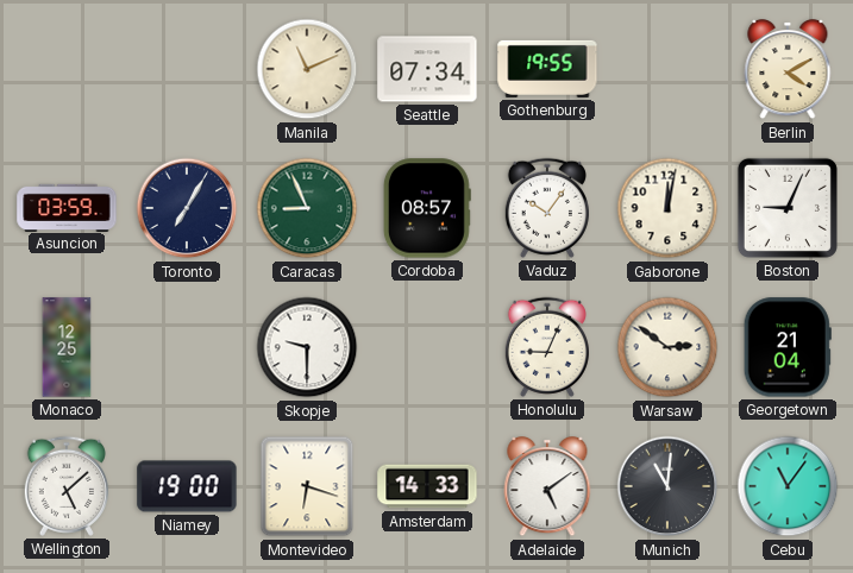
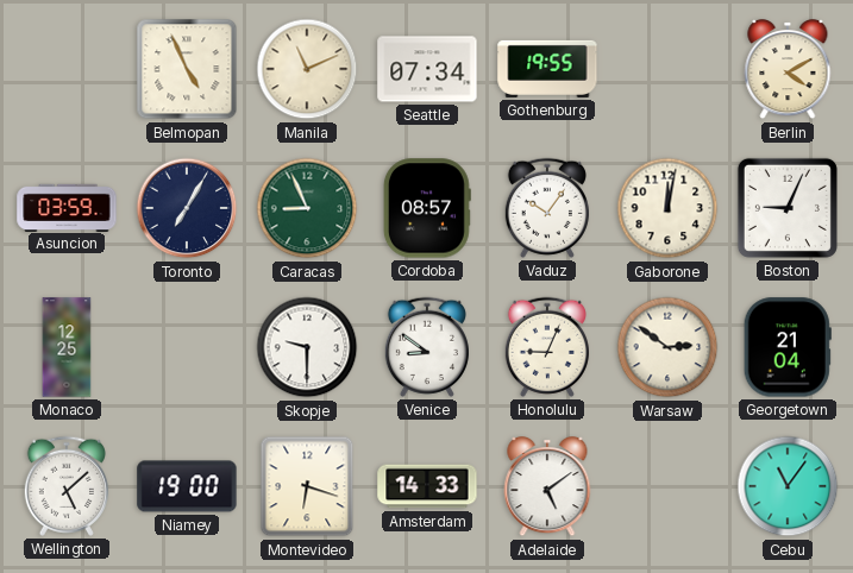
Belmopan: none -> 4:56
Venice: none -> 8:51
Munich: 11:01 -> none
